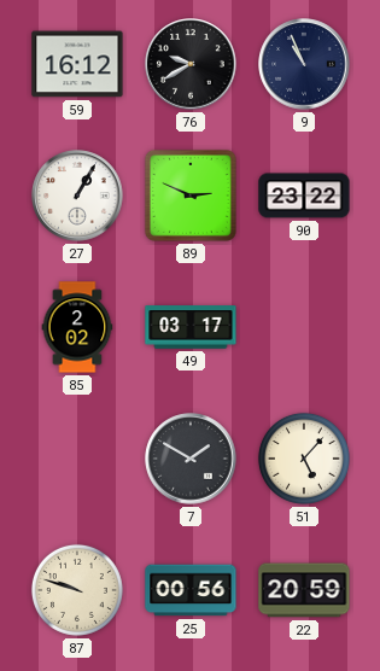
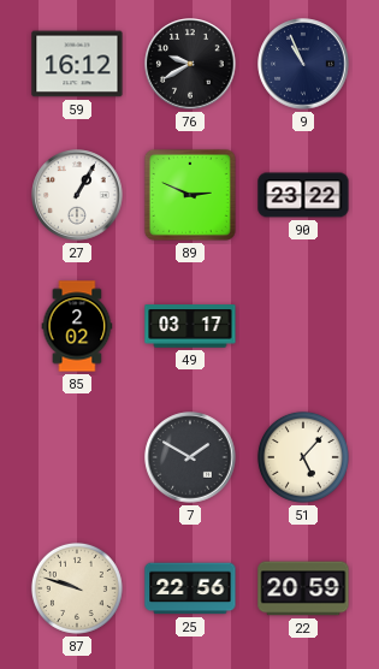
25: 00:56 -> 22:56
